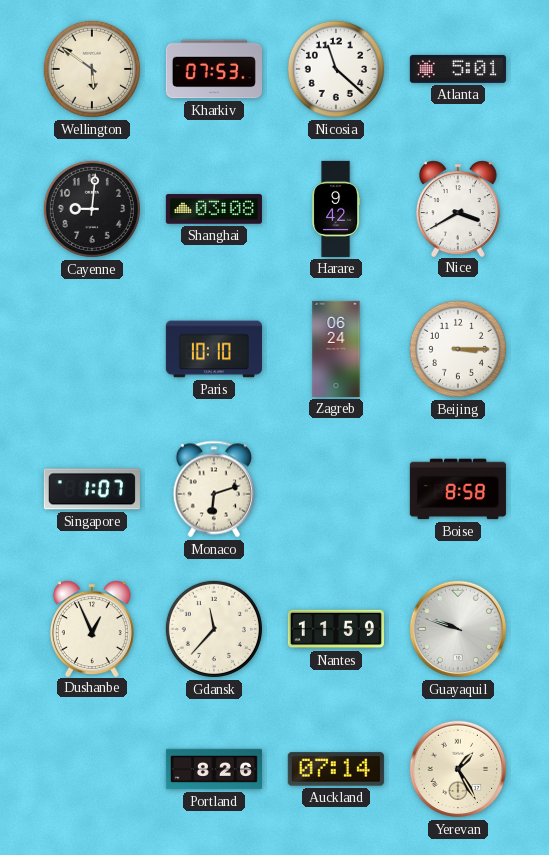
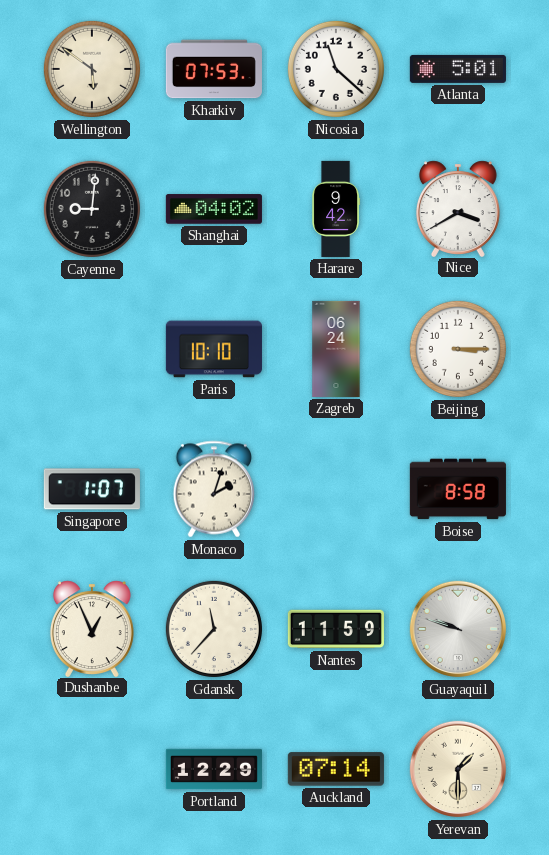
Shanghai: 03:08 -> 04:02
Monaco: 6:12 -> 2:03
Portland: 8:26 -> 12:29
Yerevan: 1:25 -> 1:30
